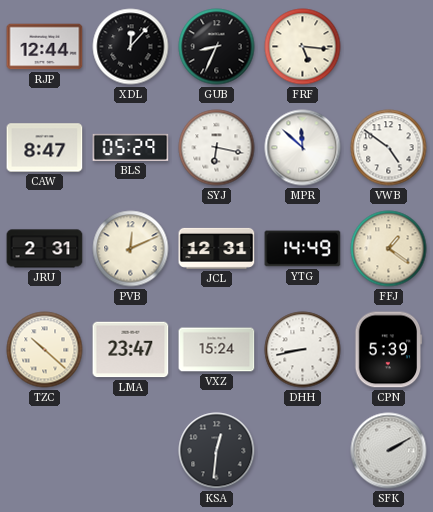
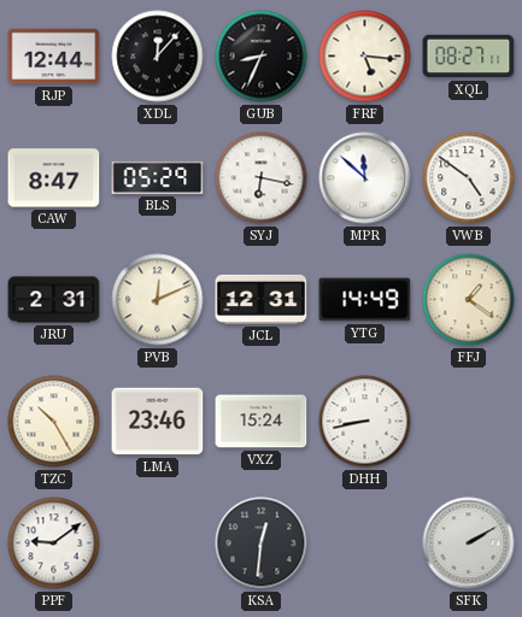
XQL: none -> 08:27
TZC: 10:22 -> 10:25
LMA: 23:47 -> 23:46
CPN: 5:39 -> none
PPF: none -> 9:09
